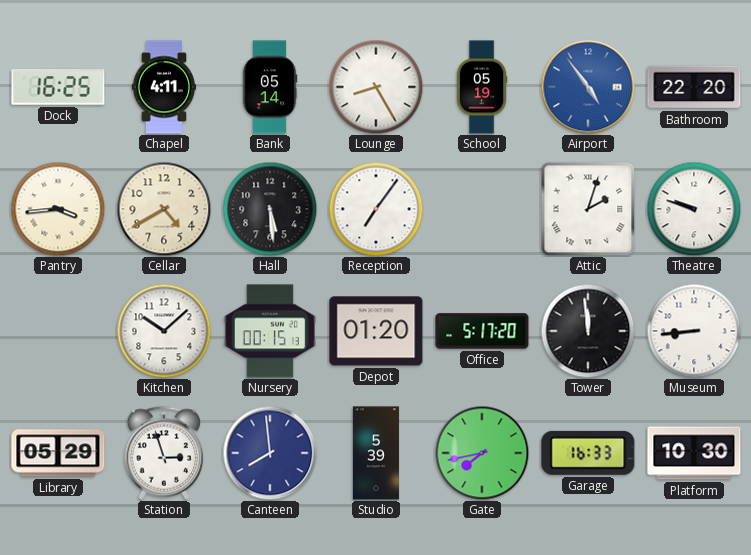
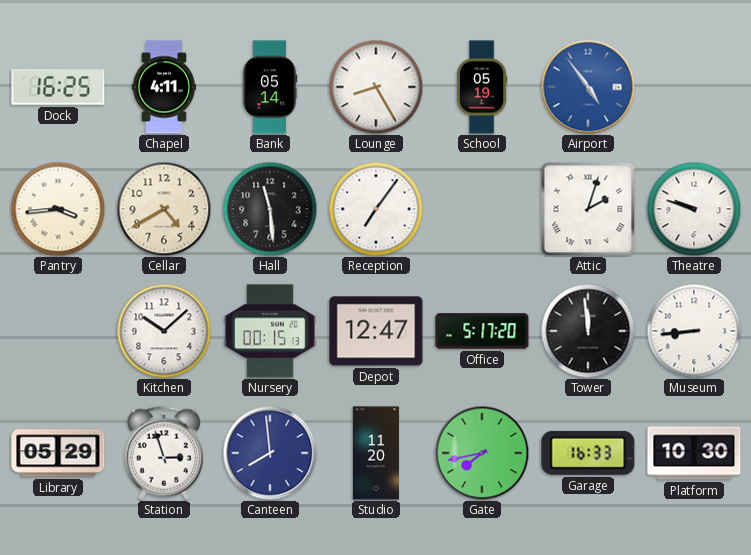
Bathroom: 22:20 -> none
Hall: 5:29 -> 11:29
Depot: 01:20 -> 12:47
Studio: 5:39 -> 11:20
